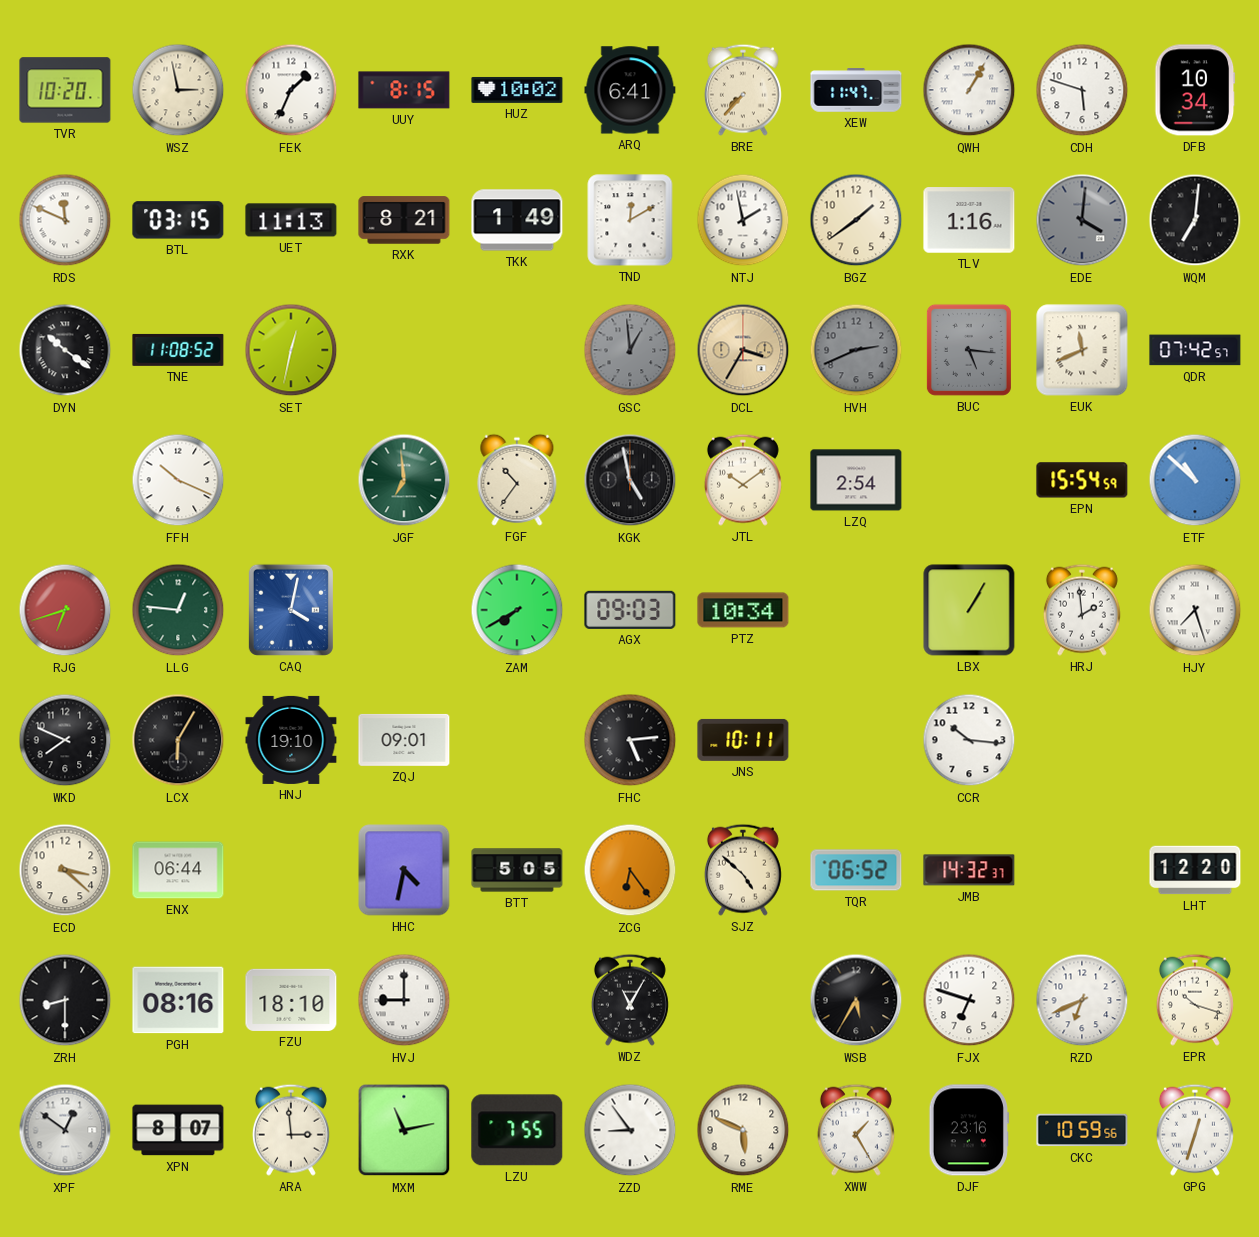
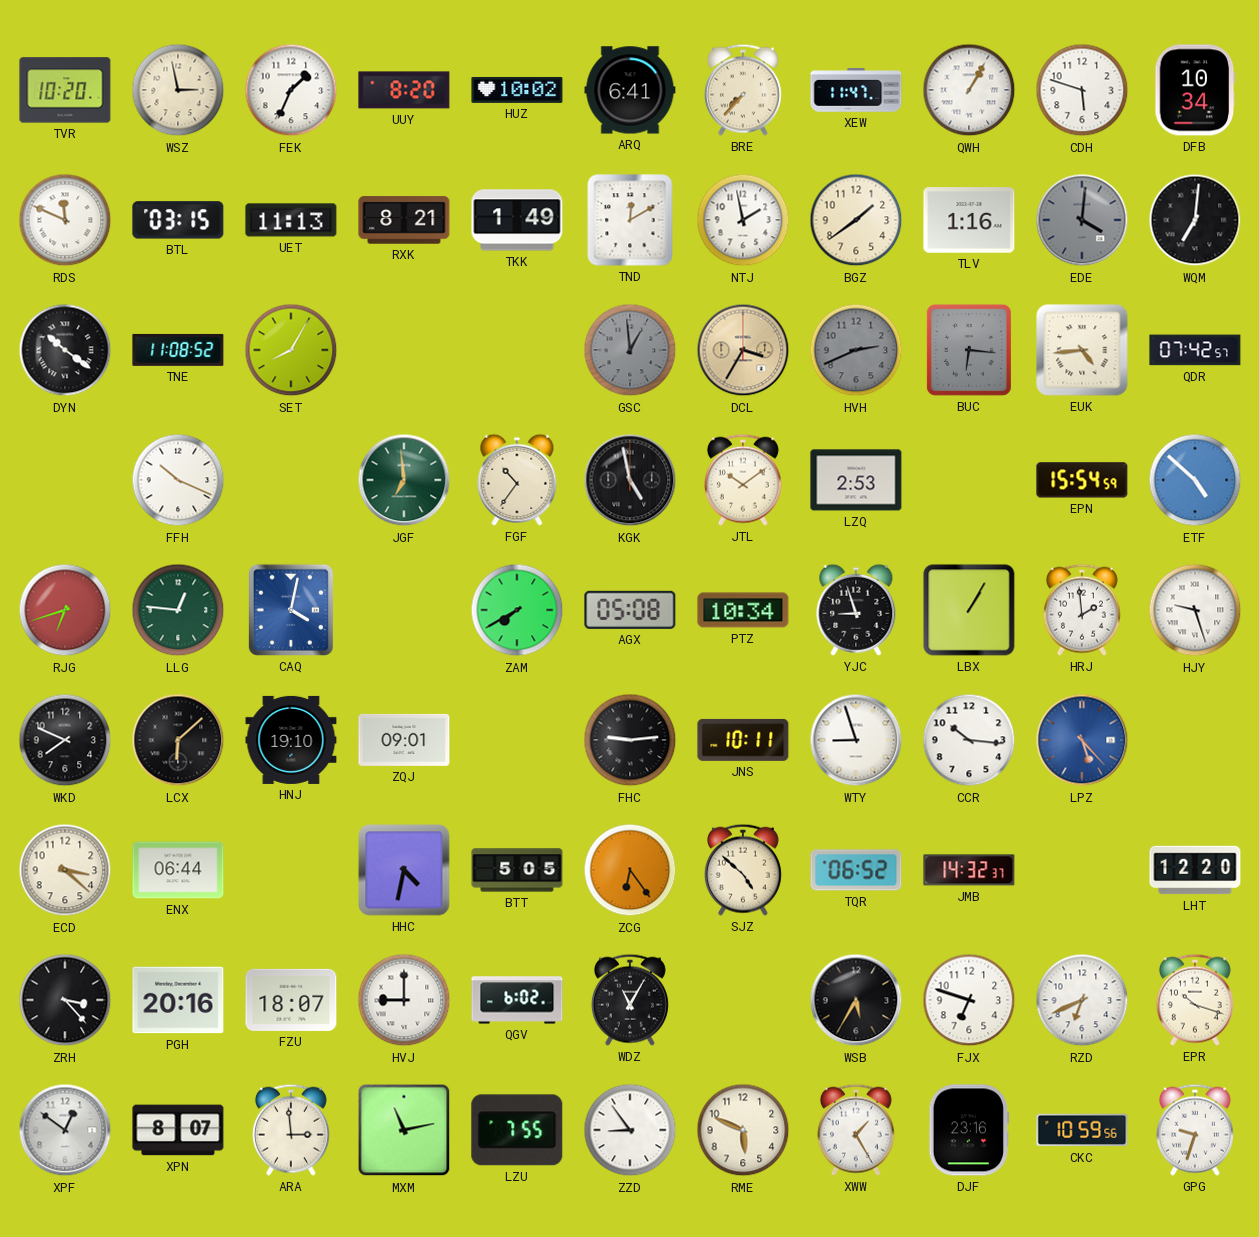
UUY: 8:15 -> 8:20
SET: 12:32 -> 8:05
BUC: 5:16 -> 6:16
EUK: 11:41 -> 4:44
LZQ: 2:54 -> 2:53
ETF: 10:52 -> 4:52
AGX: 09:03 -> 05:08
YJC: none -> 8:57
HJY: 7:27 -> 9:27
LCX: 6:05 -> 6:08
FHC: 5:14 -> 9:14
WTY: none -> 8:57
LPZ: none -> 5:23
ZRH: 8:30 -> 3:23
PGH: 08:16 -> 20:16
FZU: 18:10 -> 18:07
QGV: none -> 6:02
GPG: 12:33 -> 9:33
